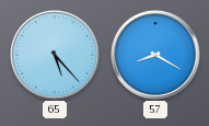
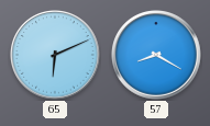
65: 5:23 -> 6:11
